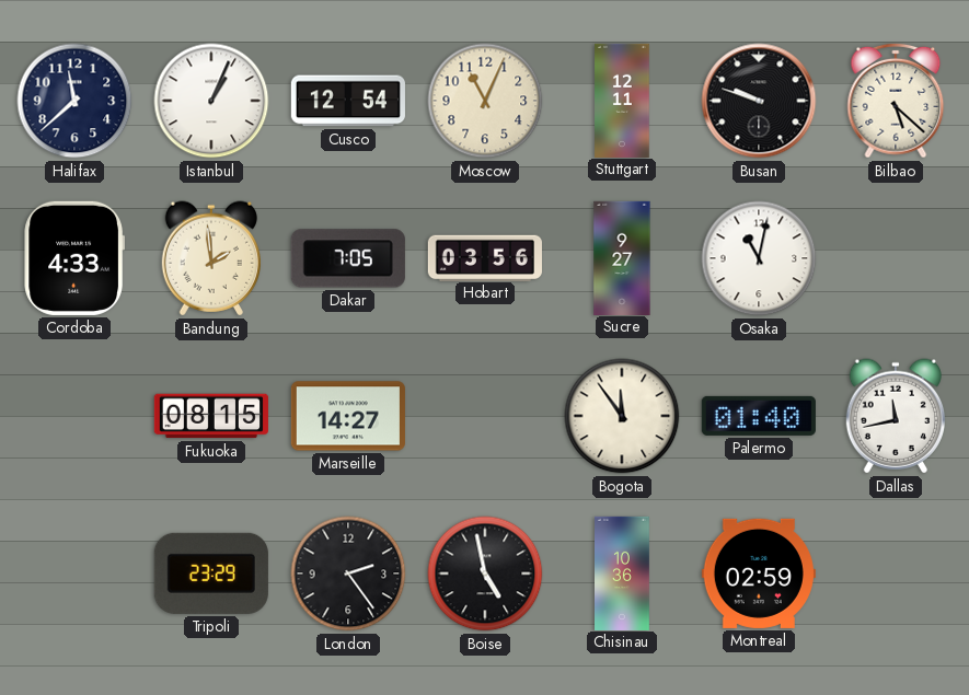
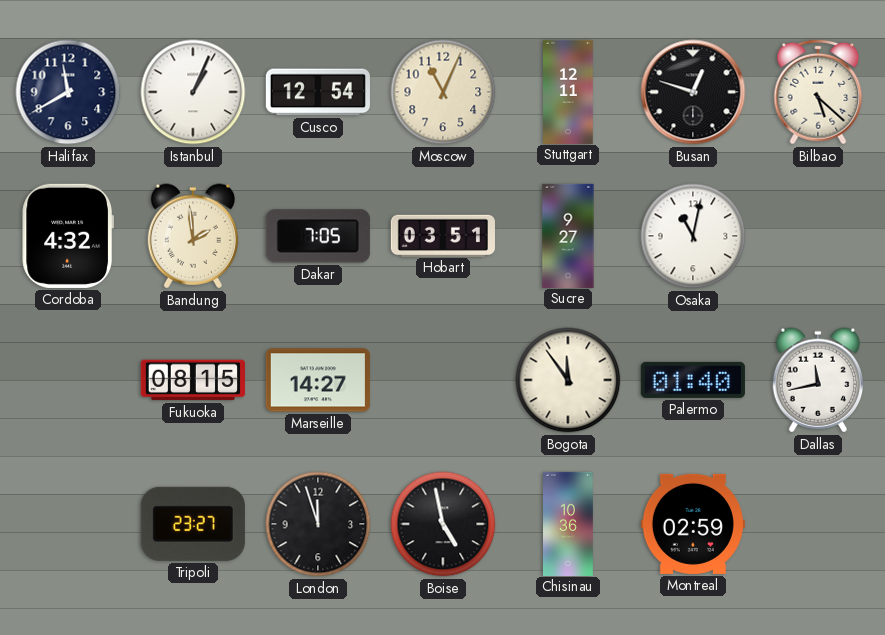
Halifax: 11:38 -> 11:40
Busan: 9:48 -> 12:48
Cordoba: 4:33 -> 4:32
Hobart: 03:56 -> 03:51
Tripoli: 23:29 -> 23:27
London: 2:24 -> 11:57
